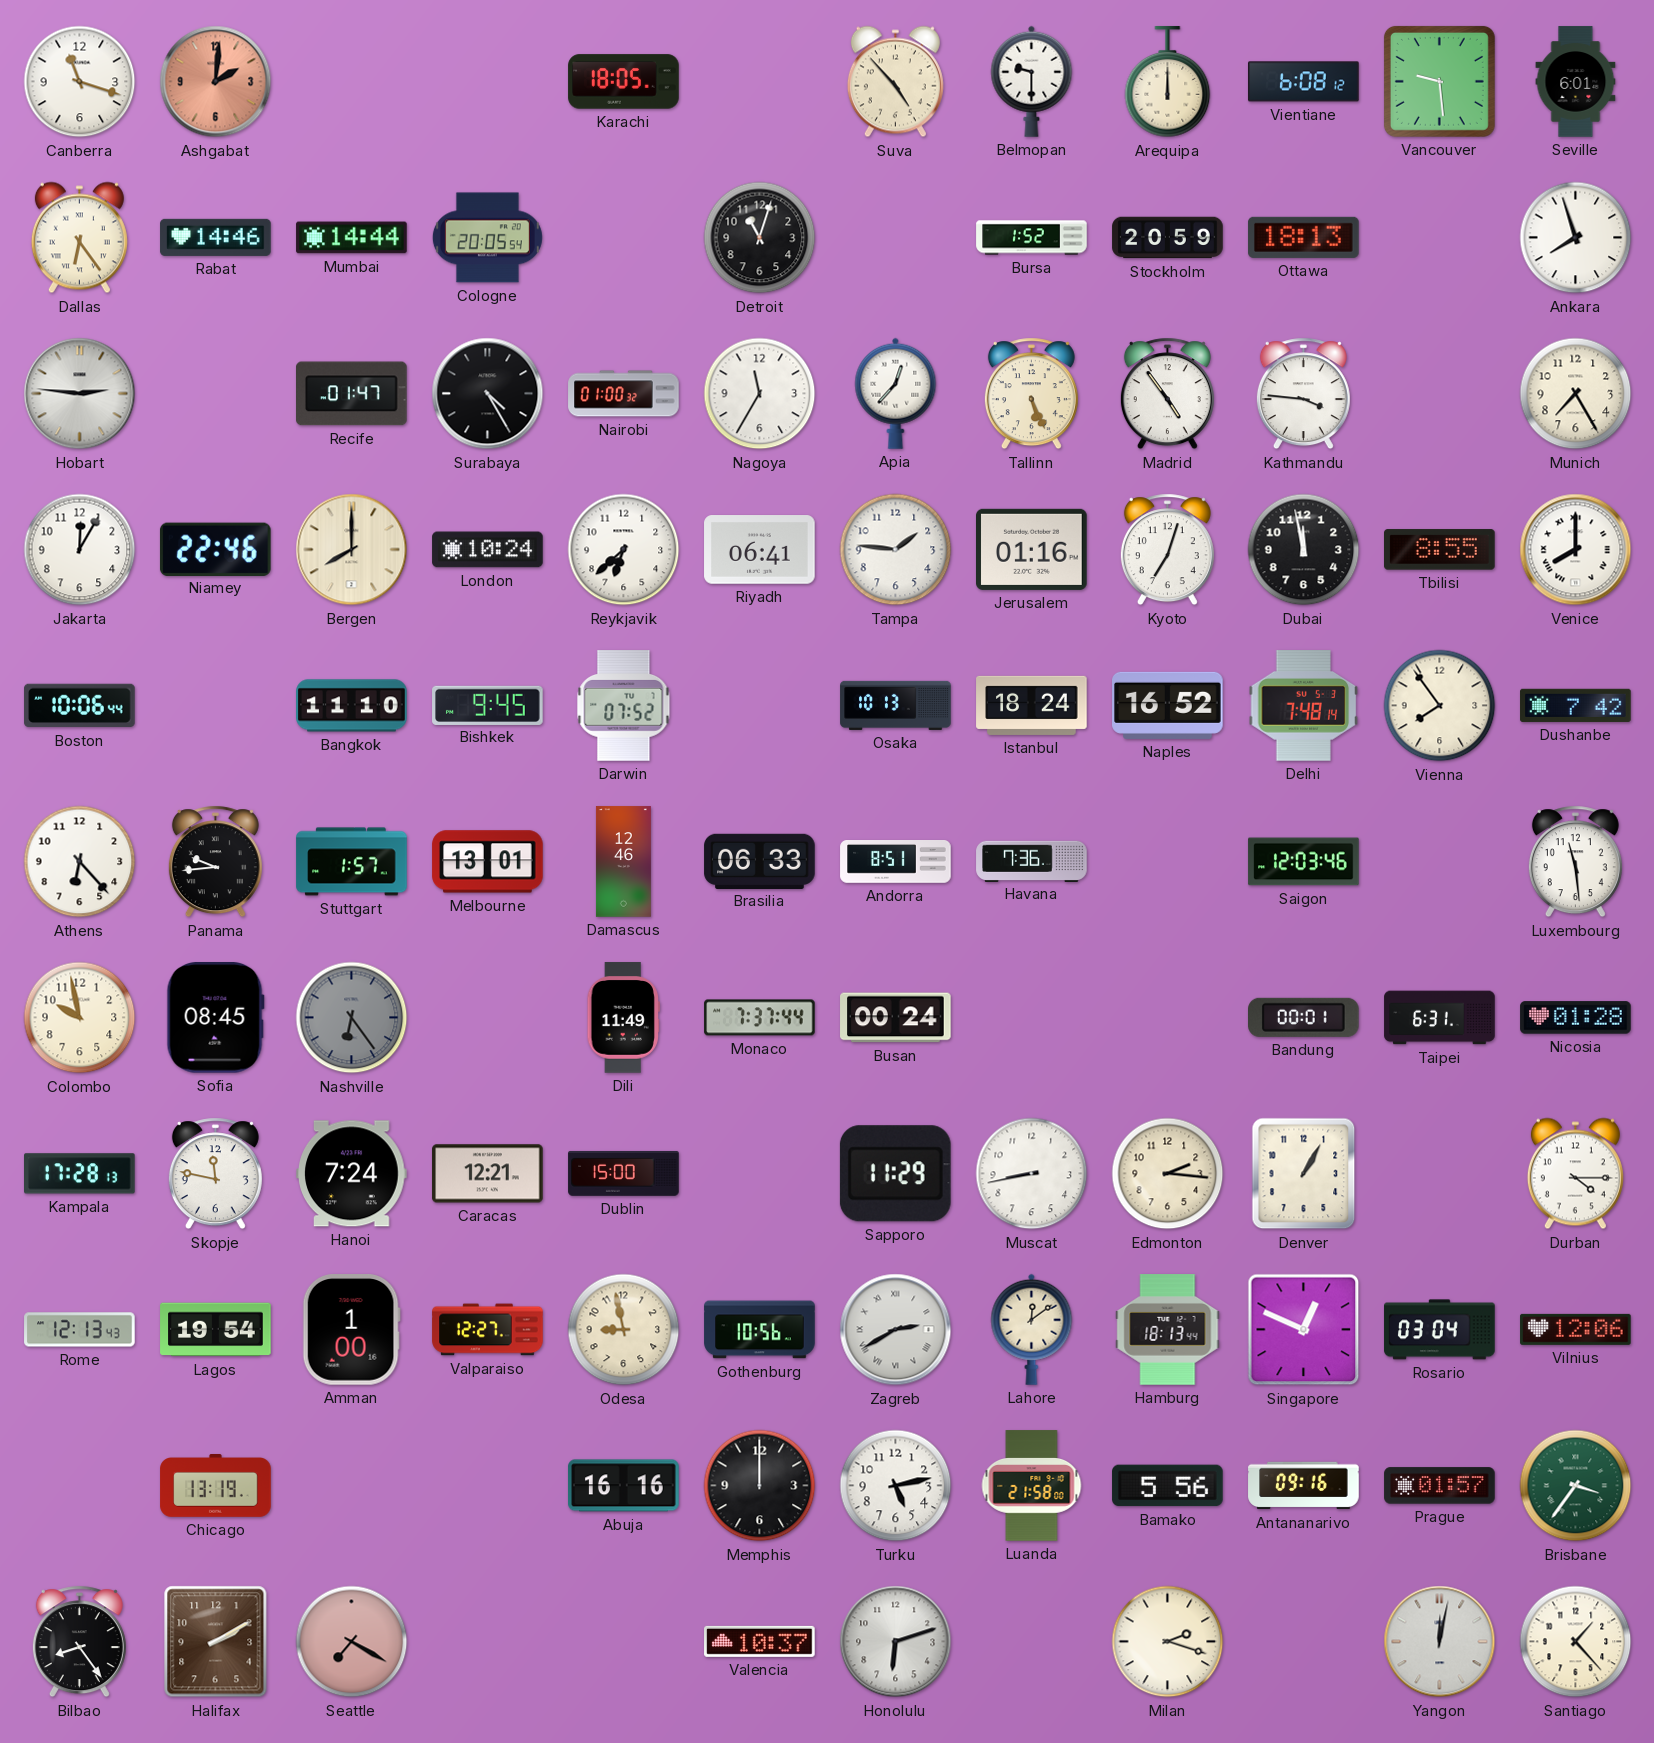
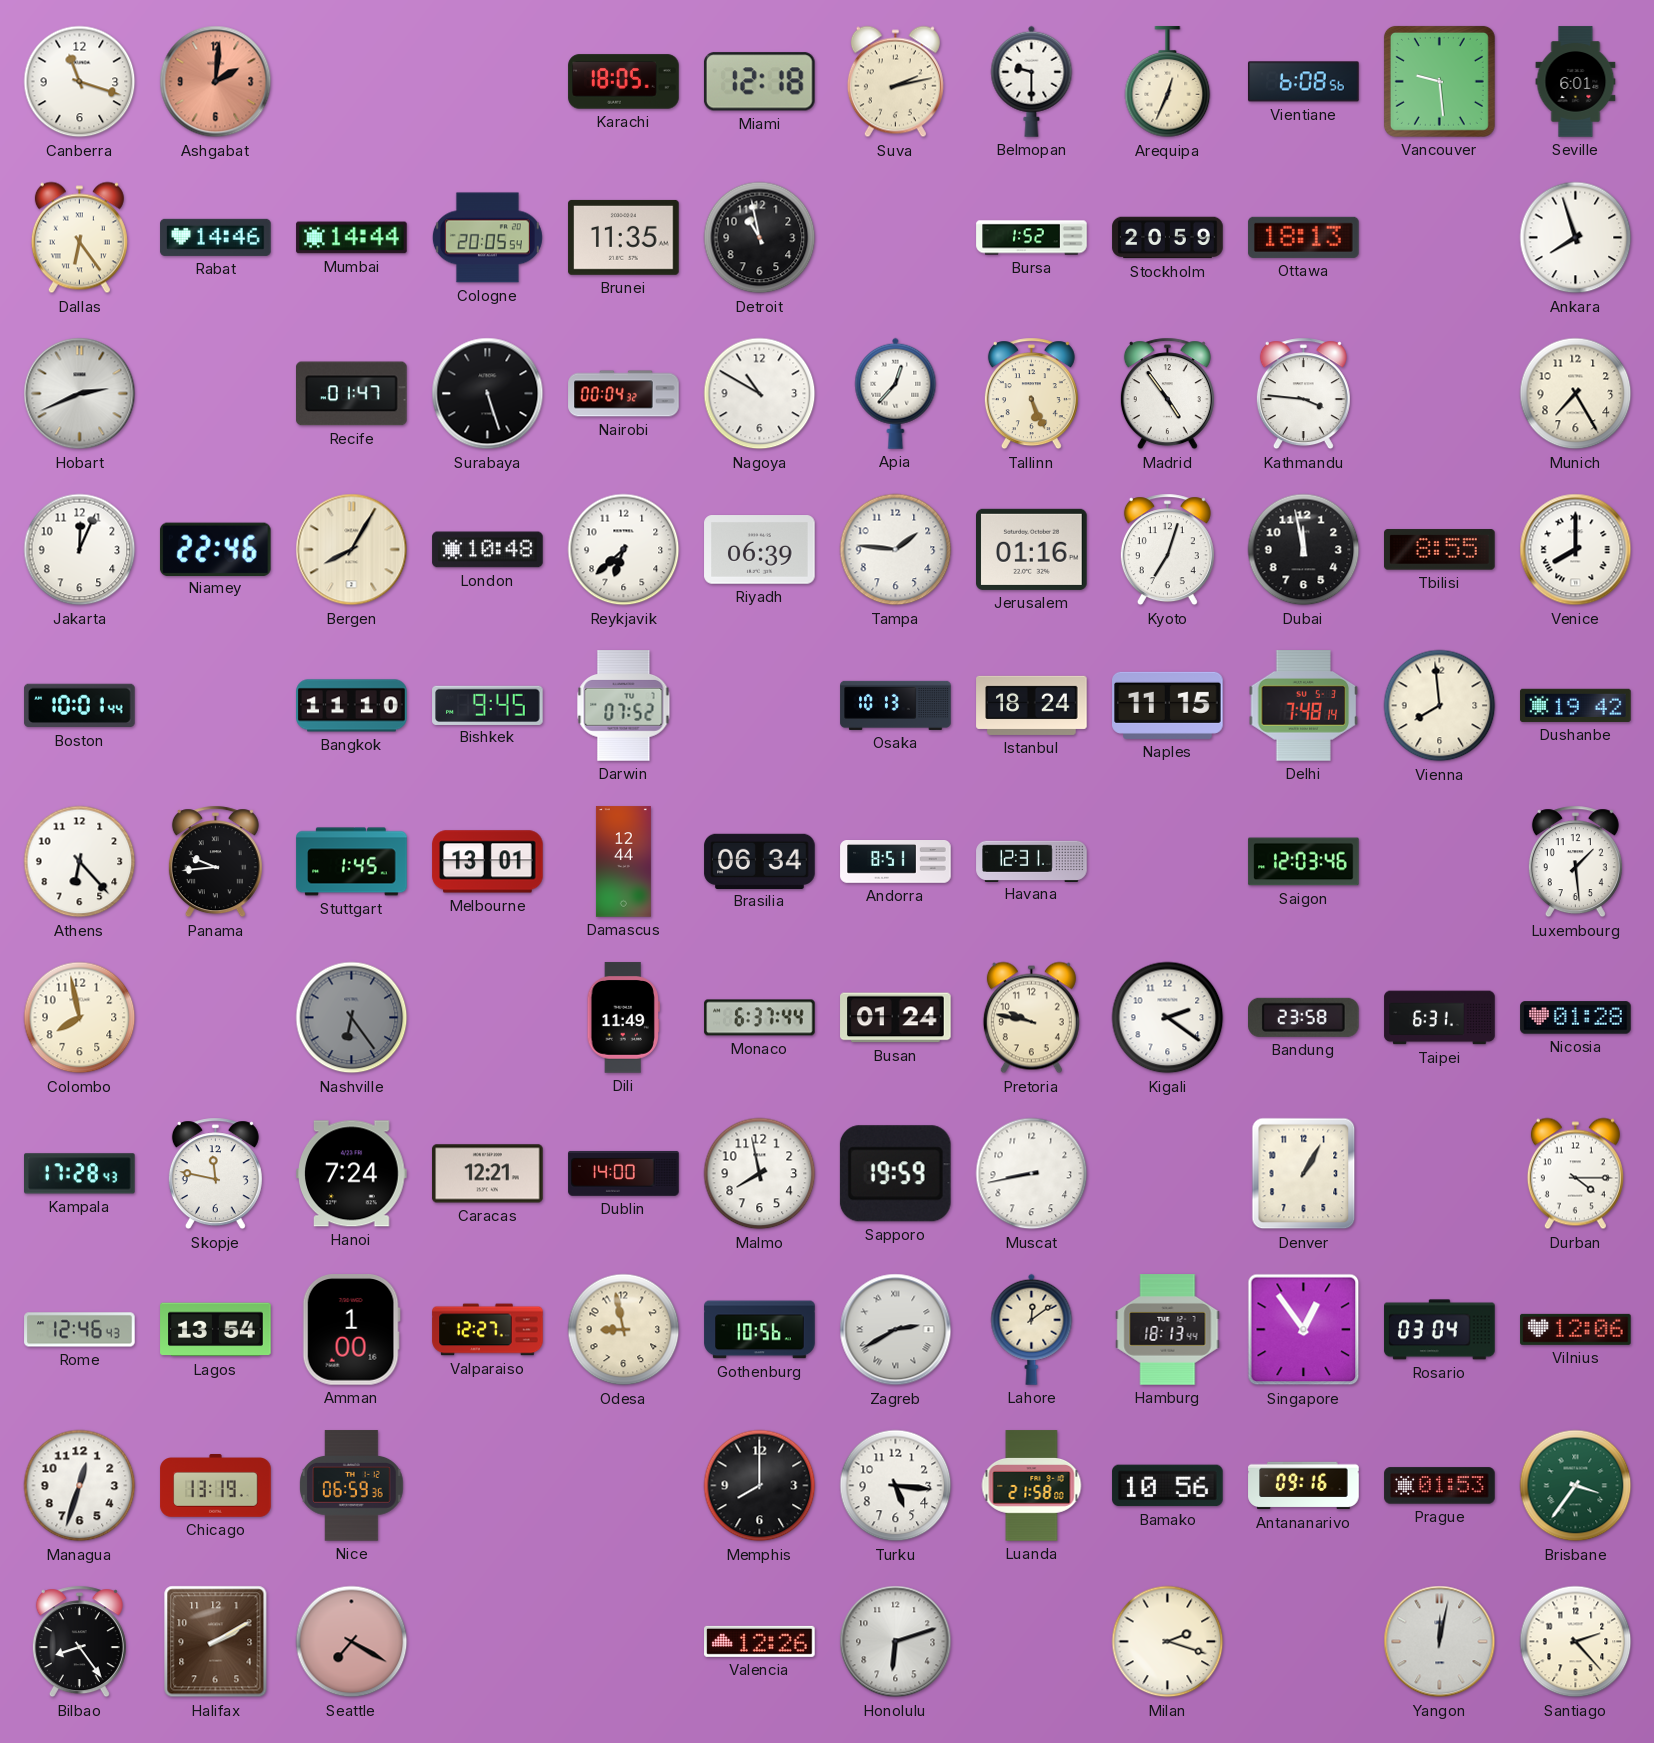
Miami: none -> 12:18
Suva: 4:53 -> 2:13
Arequipa: 12:00 -> 12:34
Vientiane: 6:08:12 -> 6:08:56
Brunei: none -> 11:35
Detroit: 11:03 -> 10:58
Hobart: 2:46 -> 2:41
Surabaya: 4:25 -> 5:27
Nairobi: 01:00 -> 00:04
Nagoya: 11:35 -> 10:50
Jakarta: 12:05 -> 12:04
Bergen: 8:00 -> 8:05
London: 10:24 -> 10:48
Riyadh: 06:41 -> 06:39
Boston: 10:06 -> 10:01
Naples: 16:52 -> 11:15
Vienna: 7:54 -> 7:59
Dushanbe: 7:42 -> 19:42
Stuttgart: 1:57 -> 1:45
Damascus: 12:46 -> 12:44
Brasilia: 06:33 -> 06:34
Havana: 7:36 -> 12:31
Luxembourg: 11:29 -> 1:29
Colombo: 9:58 -> 7:58
Sofia: 08:45 -> none
Monaco: 7:37 -> 6:37
Busan: 00:24 -> 01:24
Pretoria: none -> 9:47
Kigali: none -> 2:21
Bandung: 00:01 -> 23:58
Kampala: 17:28:13 -> 17:28:43
Dublin: 15:00 -> 14:00
Malmo: none -> 7:58
Sapporo: 11:29 -> 19:59
Edmonton: 2:16 -> none
Rome: 12:13 -> 12:46
Lagos: 19:54 -> 13:54
Singapore: 12:49 -> 12:54
Managua: none -> 12:33
Nice: none -> 06:59
Abuja: 16:16 -> none
Memphis: 12:00 -> 8:00
Turku: 5:13 -> 5:16
Bamako: 5:56 -> 10:56
Prague: 01:57 -> 01:53
Valencia: 10:37 -> 12:26
Santiago: 1:23 -> 2:23
